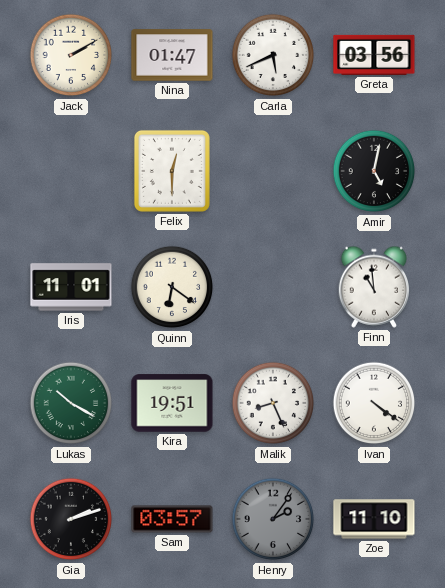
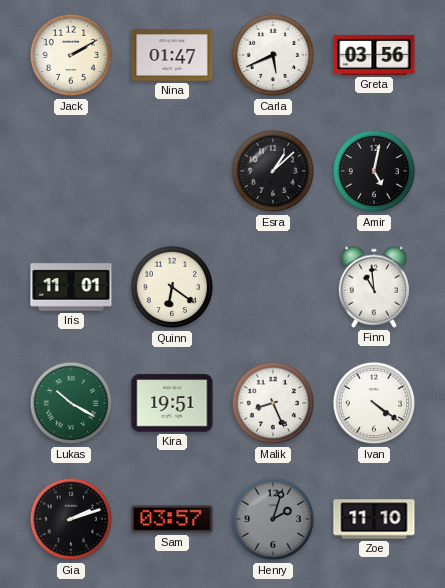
Felix: 12:30 -> none
Esra: none -> 1:08
Henry: 2:06 -> 2:03
